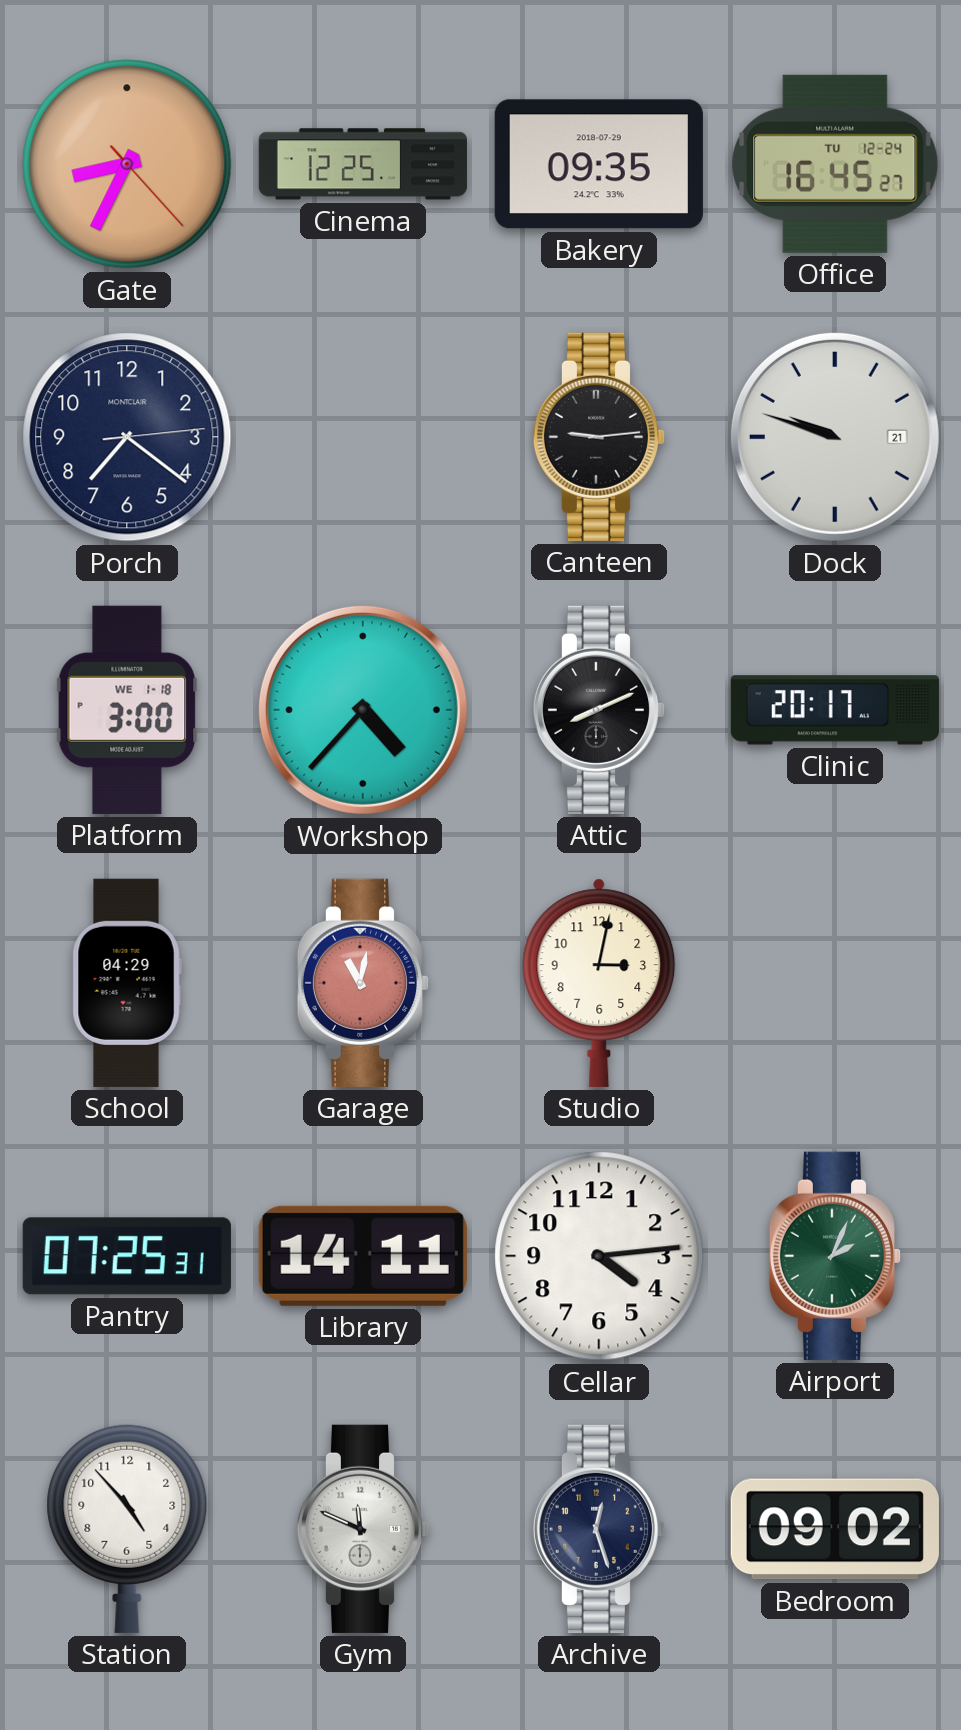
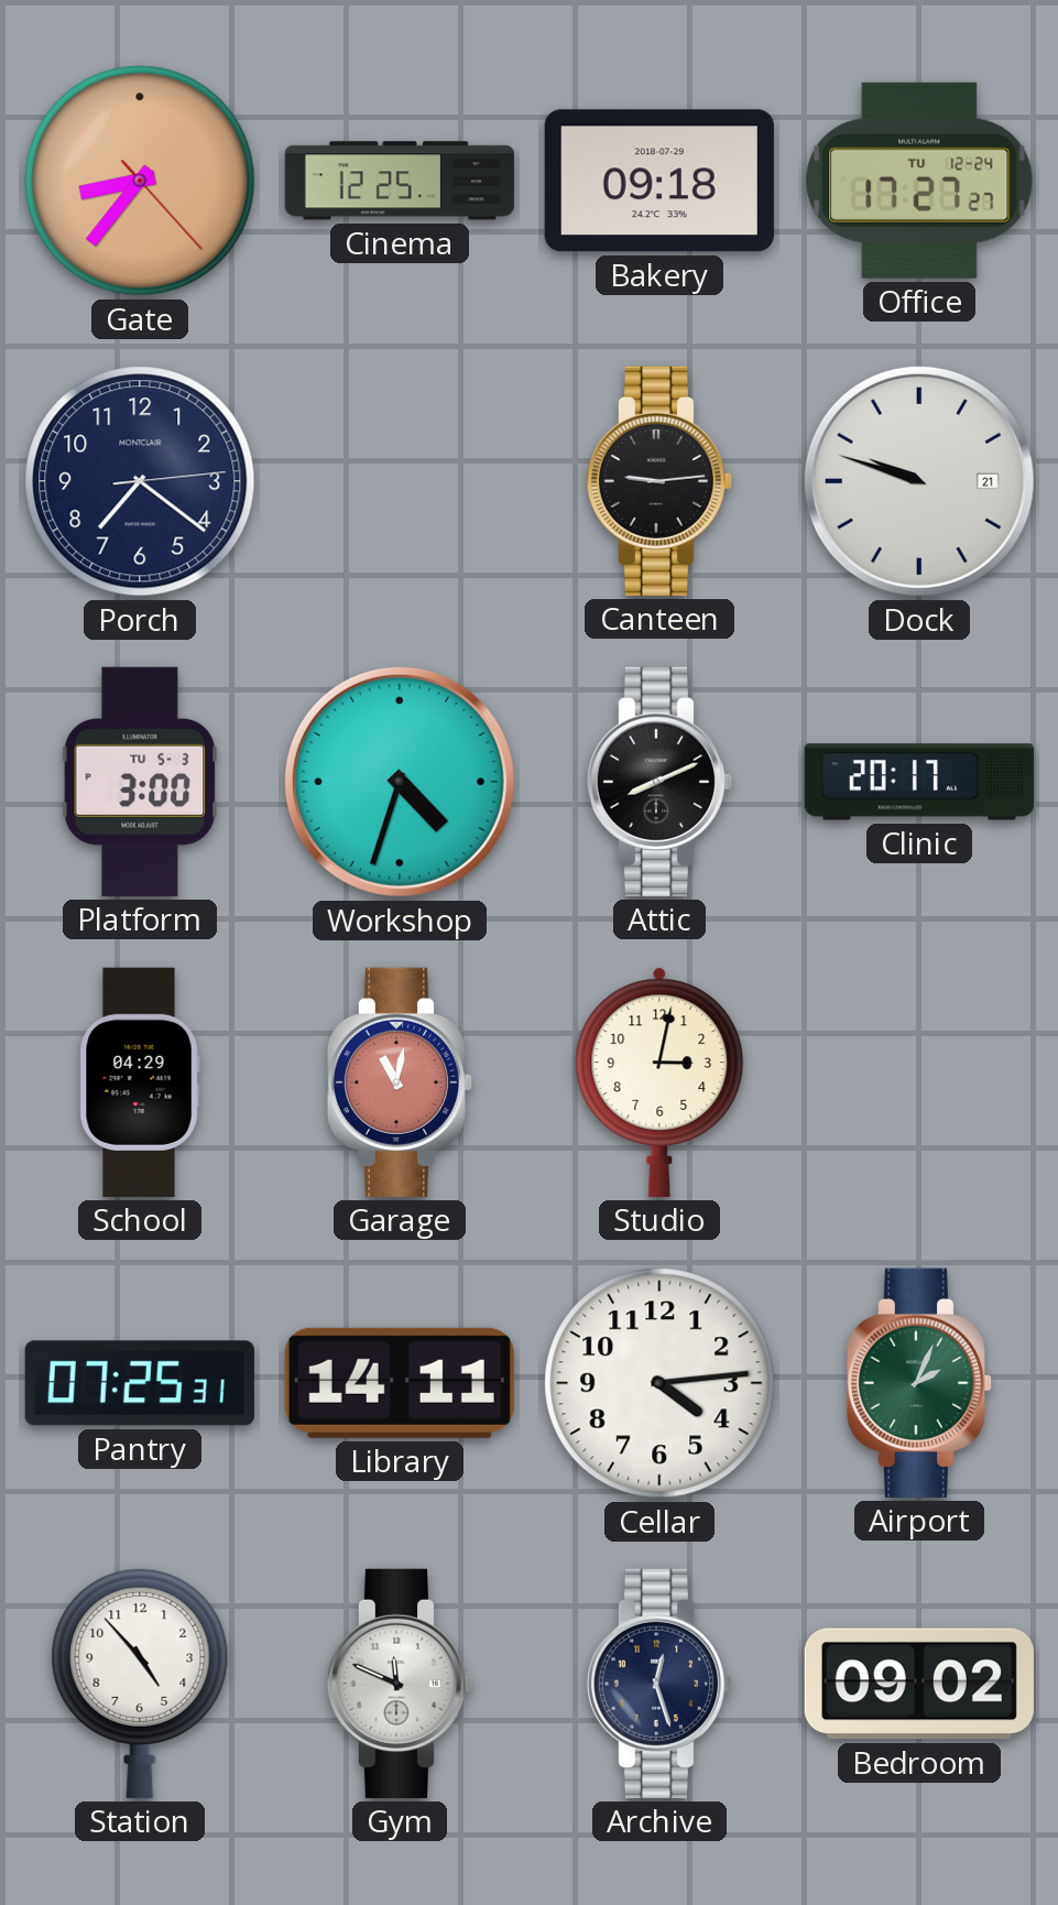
Gate: 8:34 -> 8:36
Bakery: 09:35 -> 09:18
Office: 16:45 -> 17:27
Platform date: WE 1-18 -> TU 5-3
Workshop: 4:37 -> 4:33
